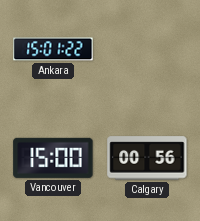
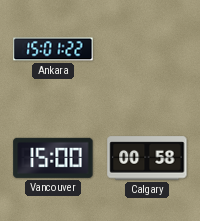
Calgary: 00:56 -> 00:58
